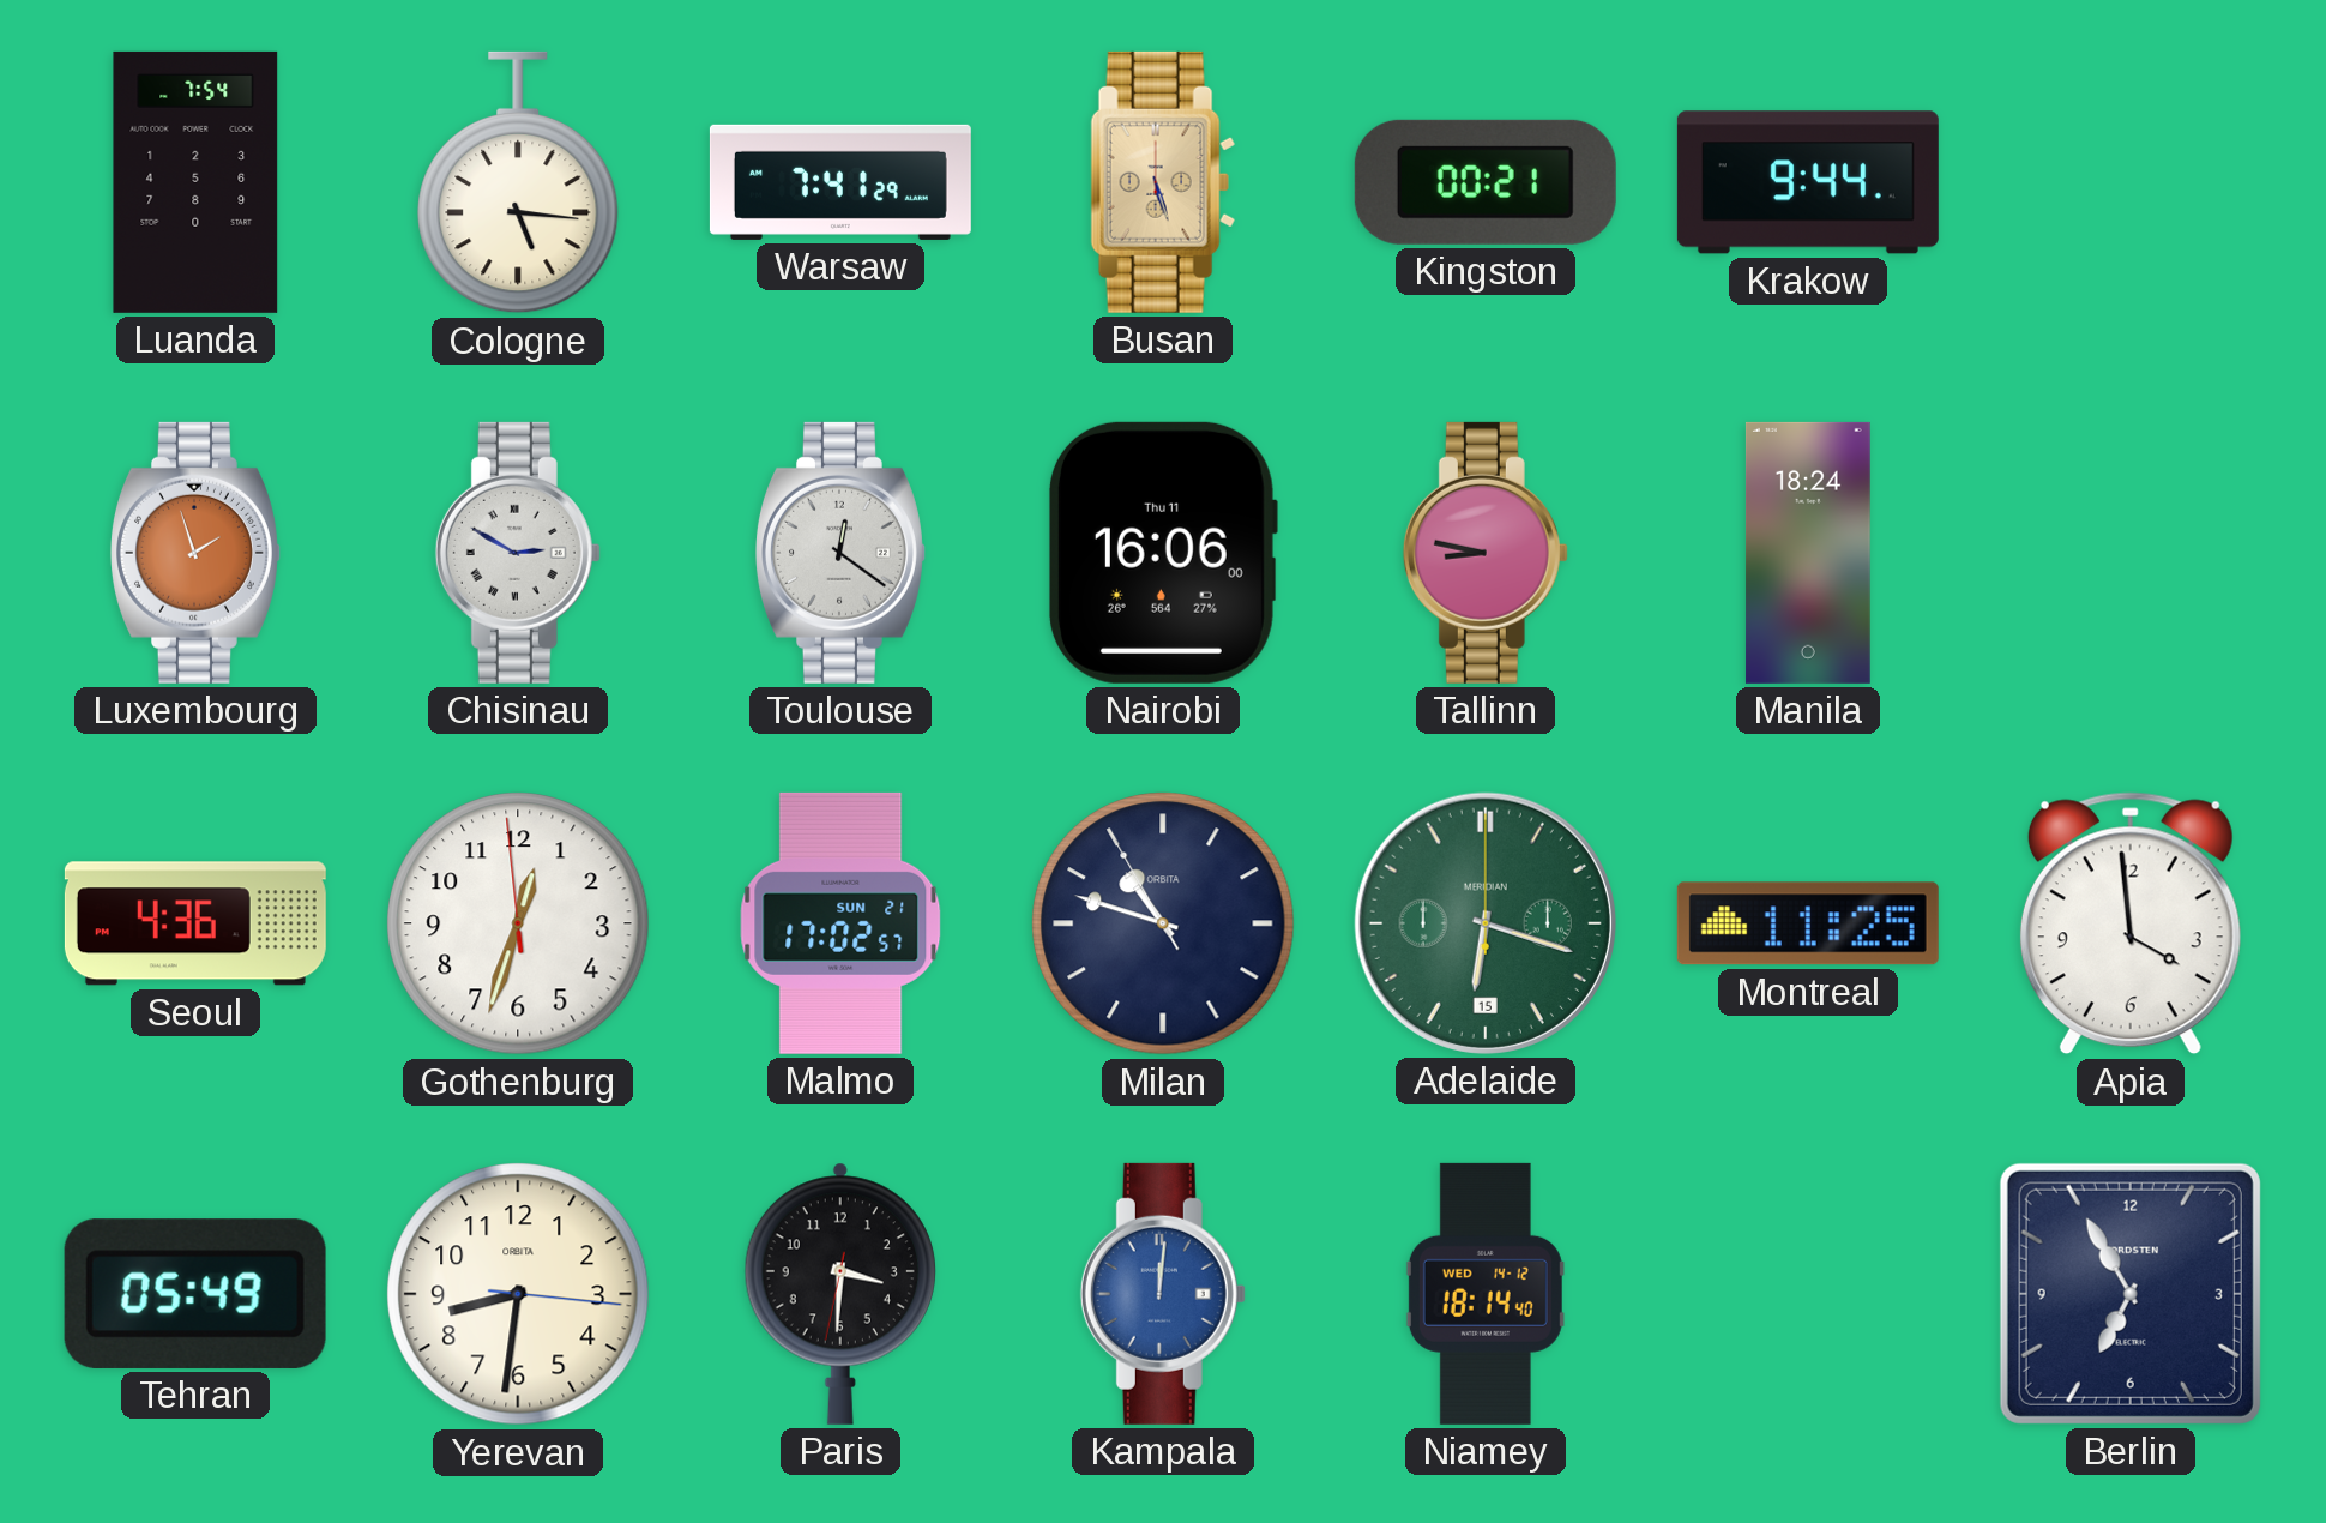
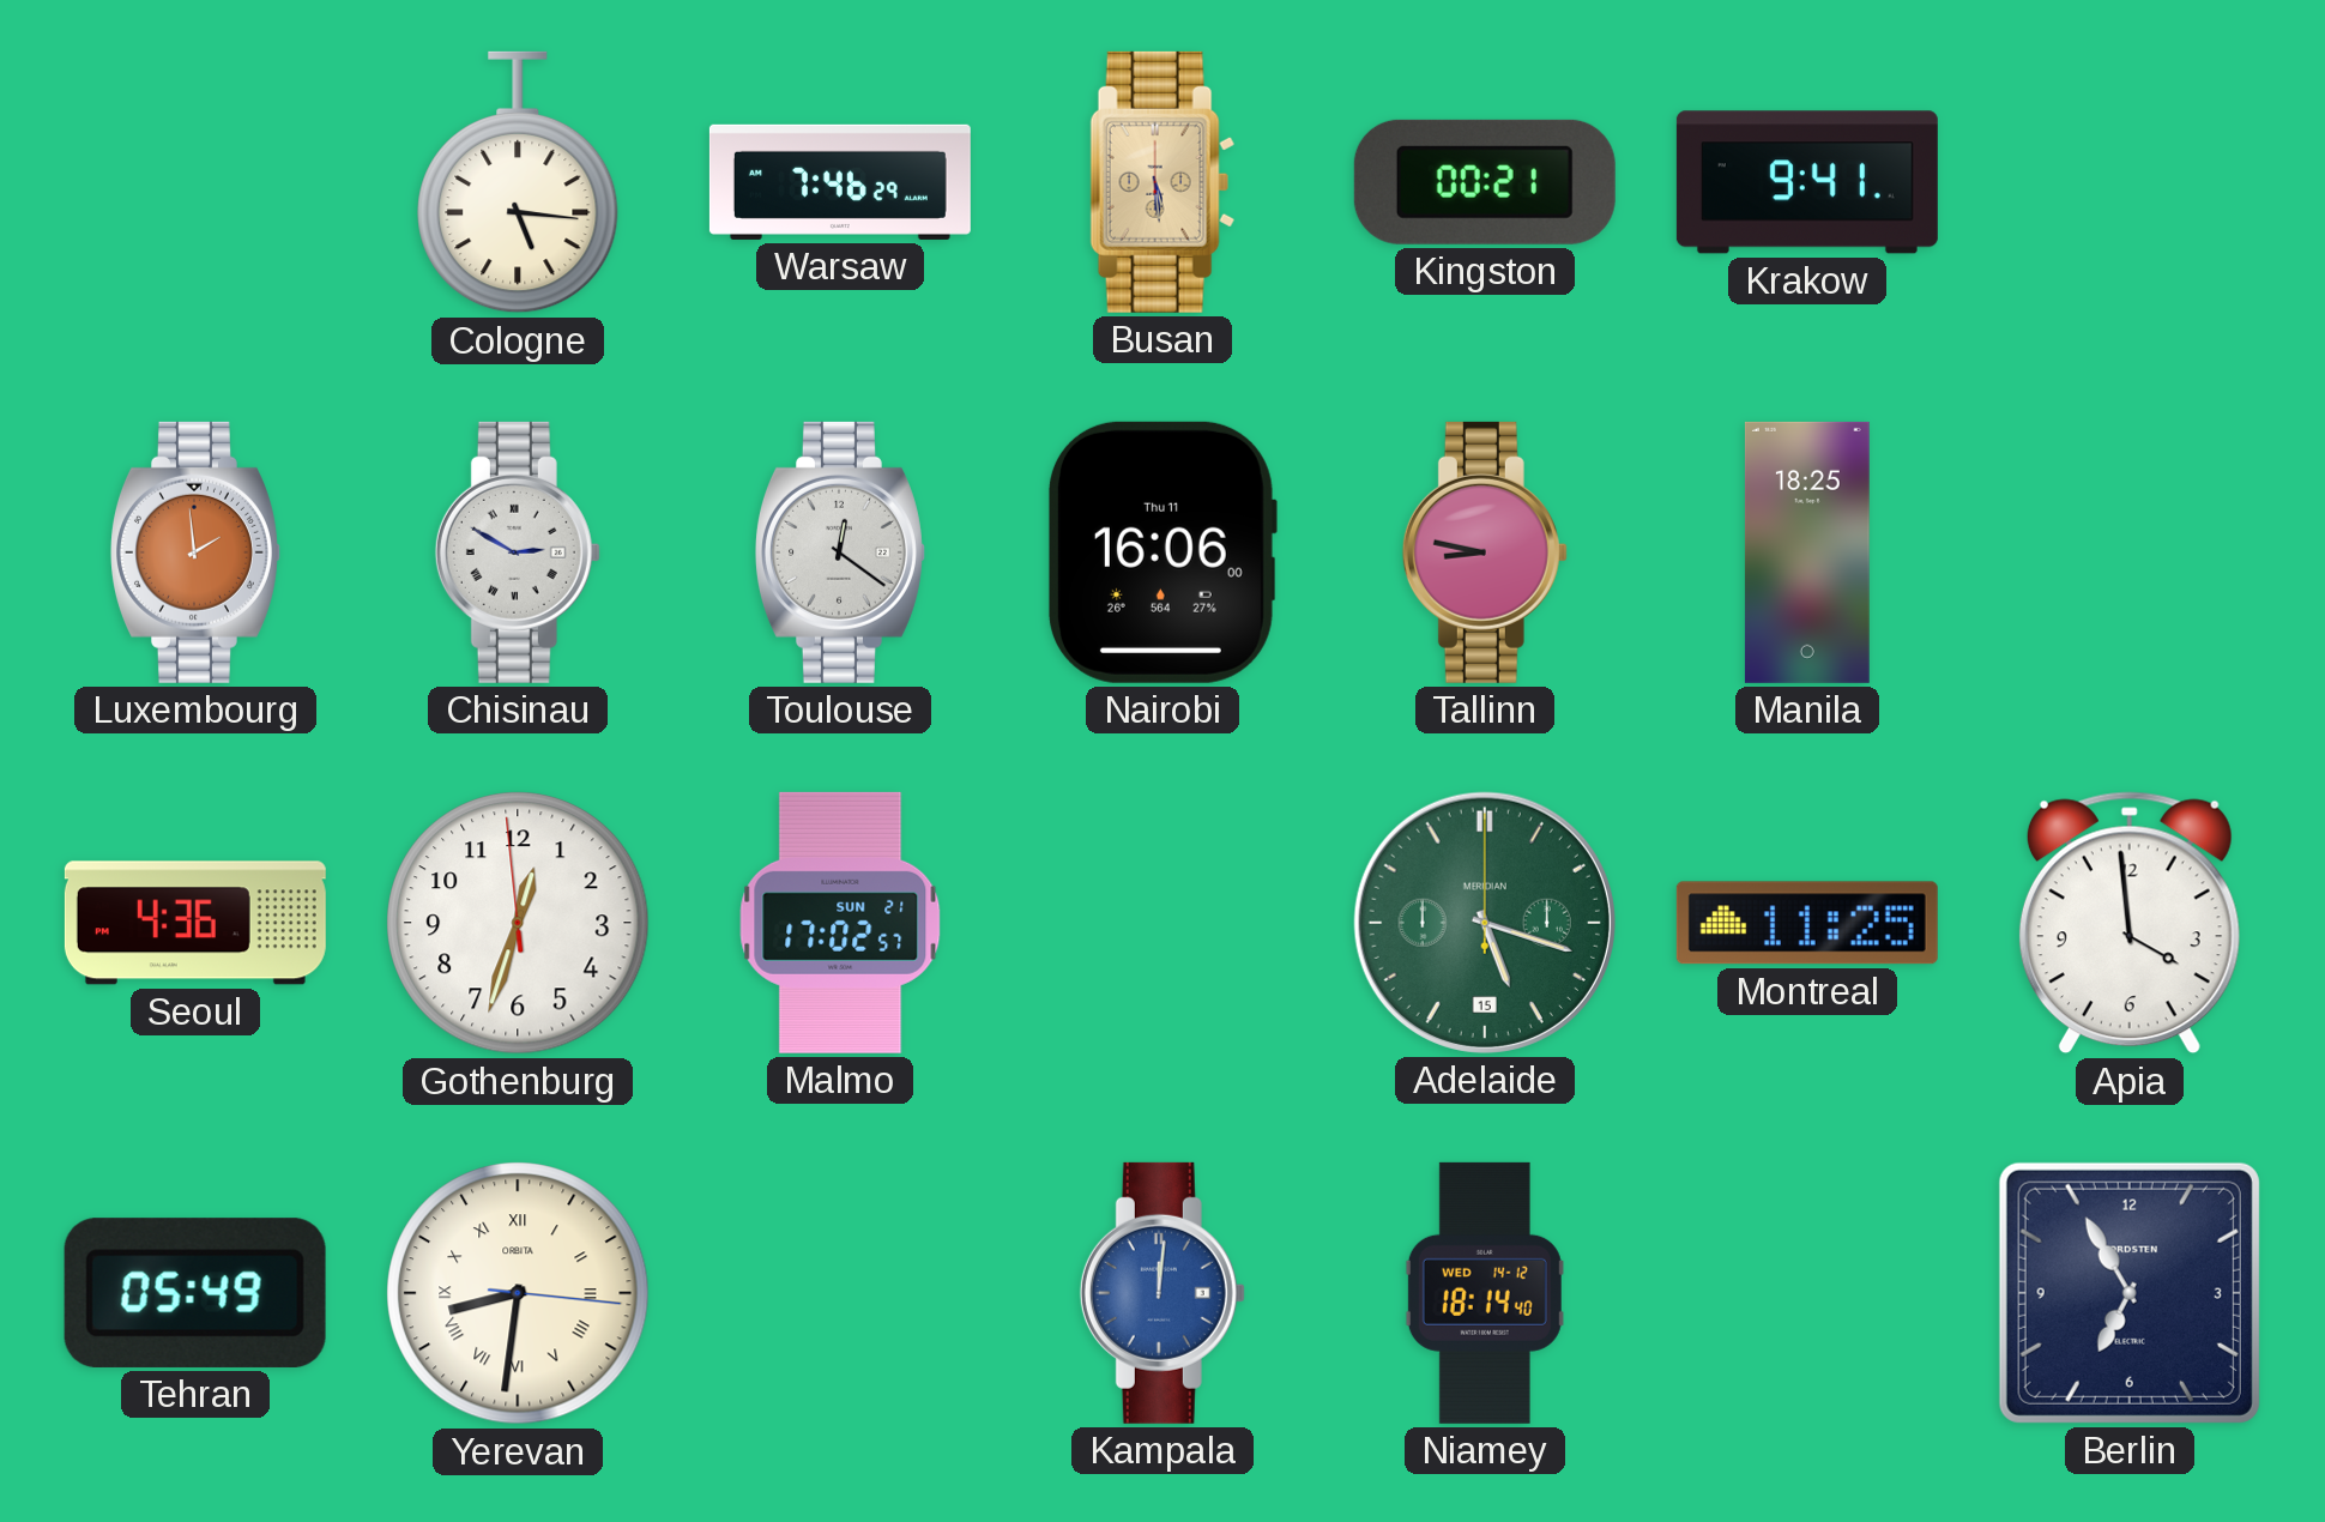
Luanda: 7:54 -> none
Warsaw: 7:41 -> 7:46
Busan: 5:27 -> 5:29
Krakow: 9:44 -> 9:41
Luxembourg: 1:57 -> 1:59
Manila: 18:24 -> 18:25
Milan: 10:47 -> none
Adelaide: 6:18 -> 5:18
Yerevan numerals: Arabic -> Roman
Paris: 3:30 -> none
